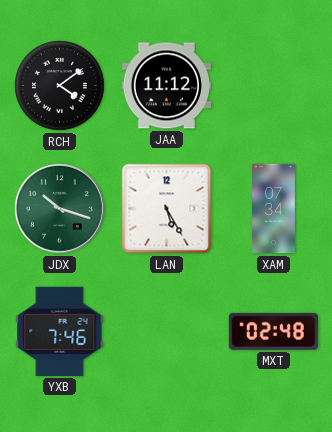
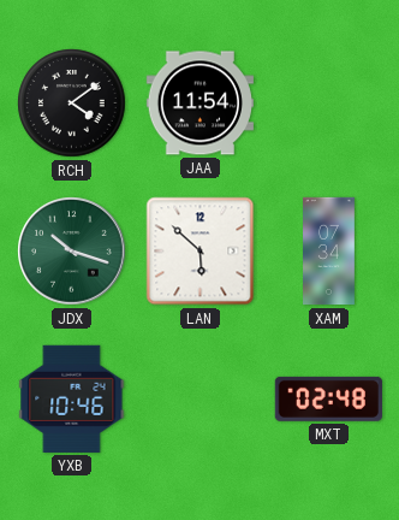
JAA: 11:12 -> 11:54
LAN: 5:25 -> 5:52
YXB: 7:46 -> 10:46
